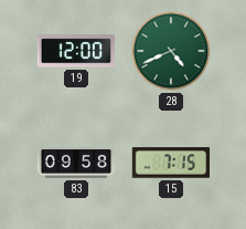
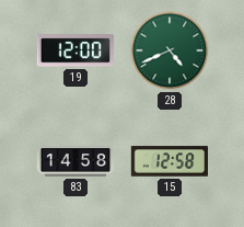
83: 09:58 -> 14:58
15: 7:15 -> 12:58
